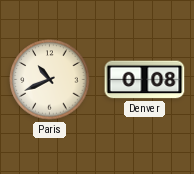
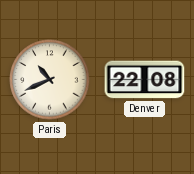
Denver: 0:08 -> 22:08
